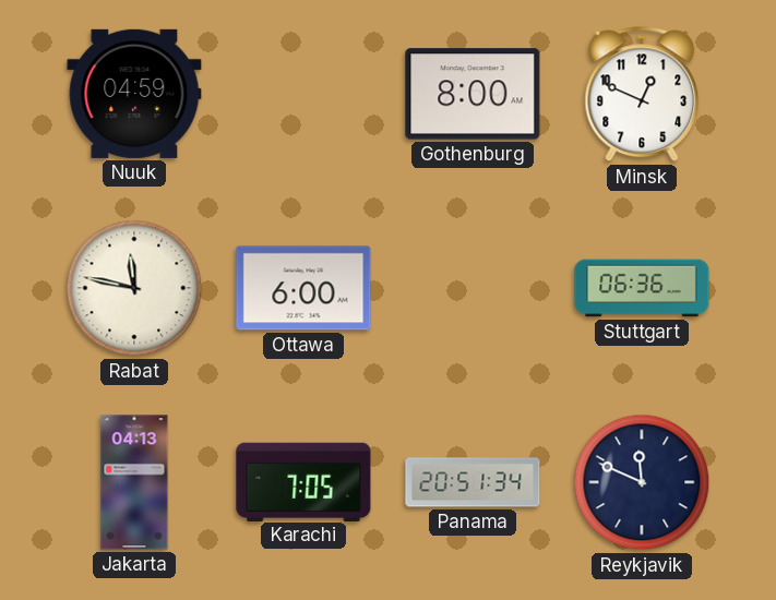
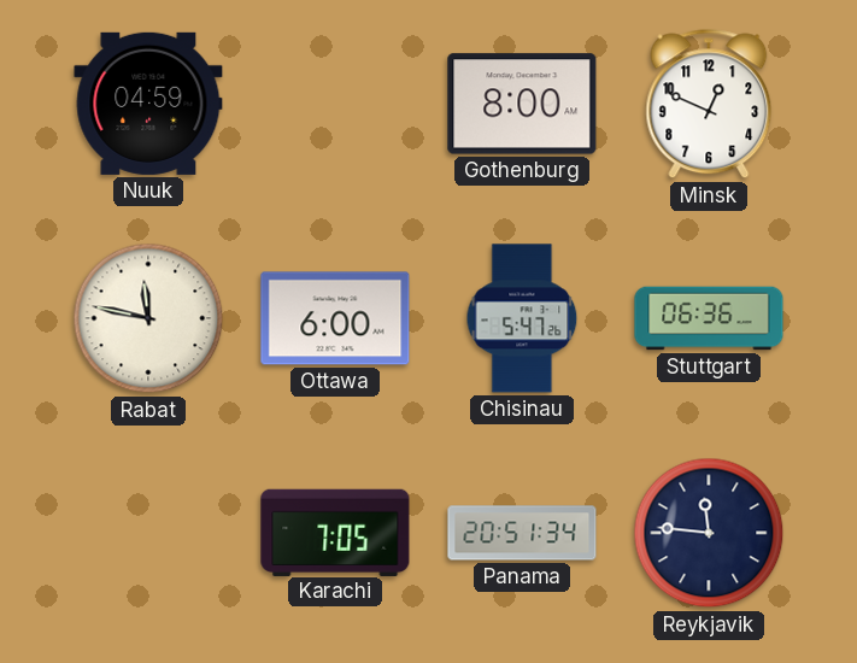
Chisinau: none -> 5:47
Jakarta: 04:13 -> none
Reykjavik: 11:49 -> 11:46
